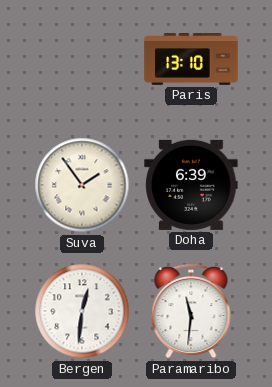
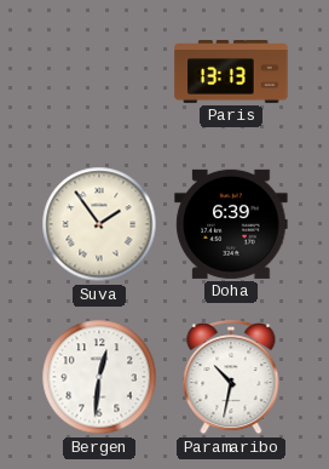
Paris: 13:10 -> 13:13
Paramaribo: 11:31 -> 10:32
